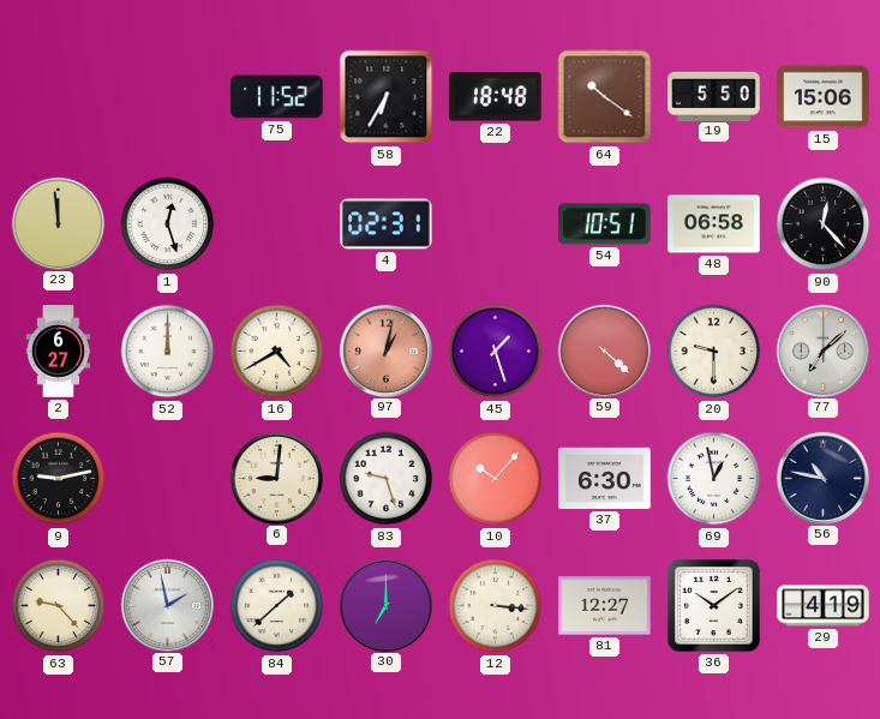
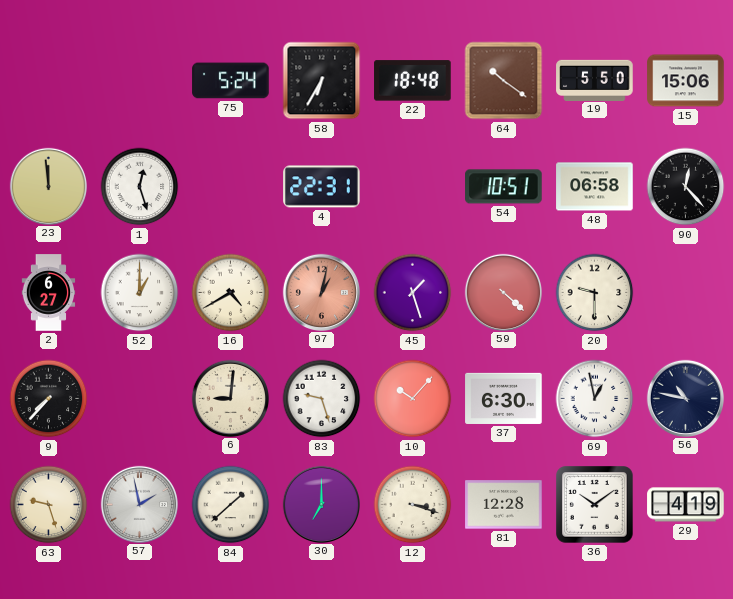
75: 11:52 -> 5:24
4: 02:31 -> 22:31
52: 12:00 -> 1:00
77: 7:08 -> none
9: 9:13 -> 7:37
63: 9:23 -> 9:27
12: 3:16 -> 3:18
81: 12:27 -> 12:28
